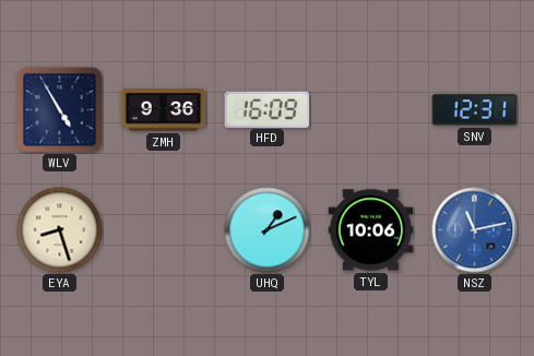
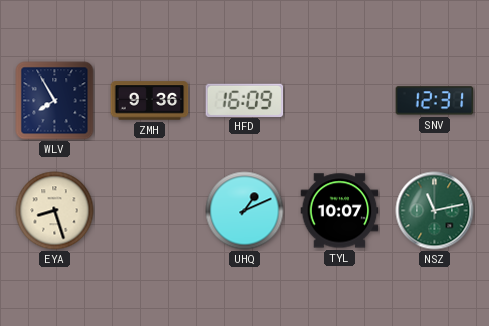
WLV: 4:55 -> 7:55
TYL: 10:06 -> 10:07
NSZ dial: blue -> green
